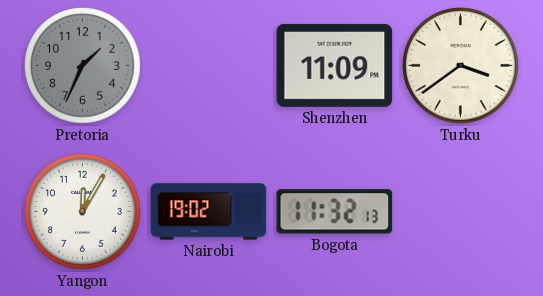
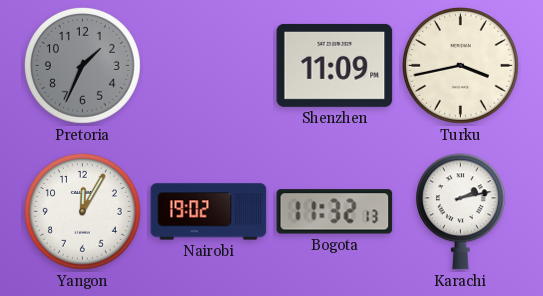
Turku: 3:39 -> 3:43
Karachi: none -> 2:13
